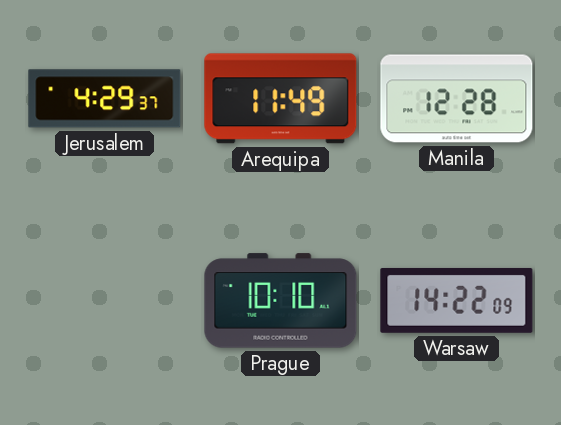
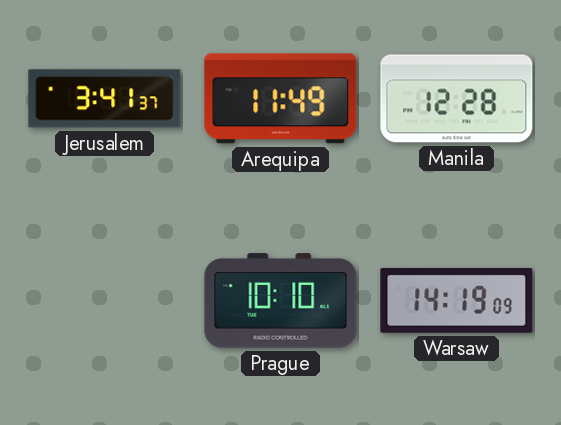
Jerusalem: 4:29 -> 3:41
Warsaw: 14:22 -> 14:19
